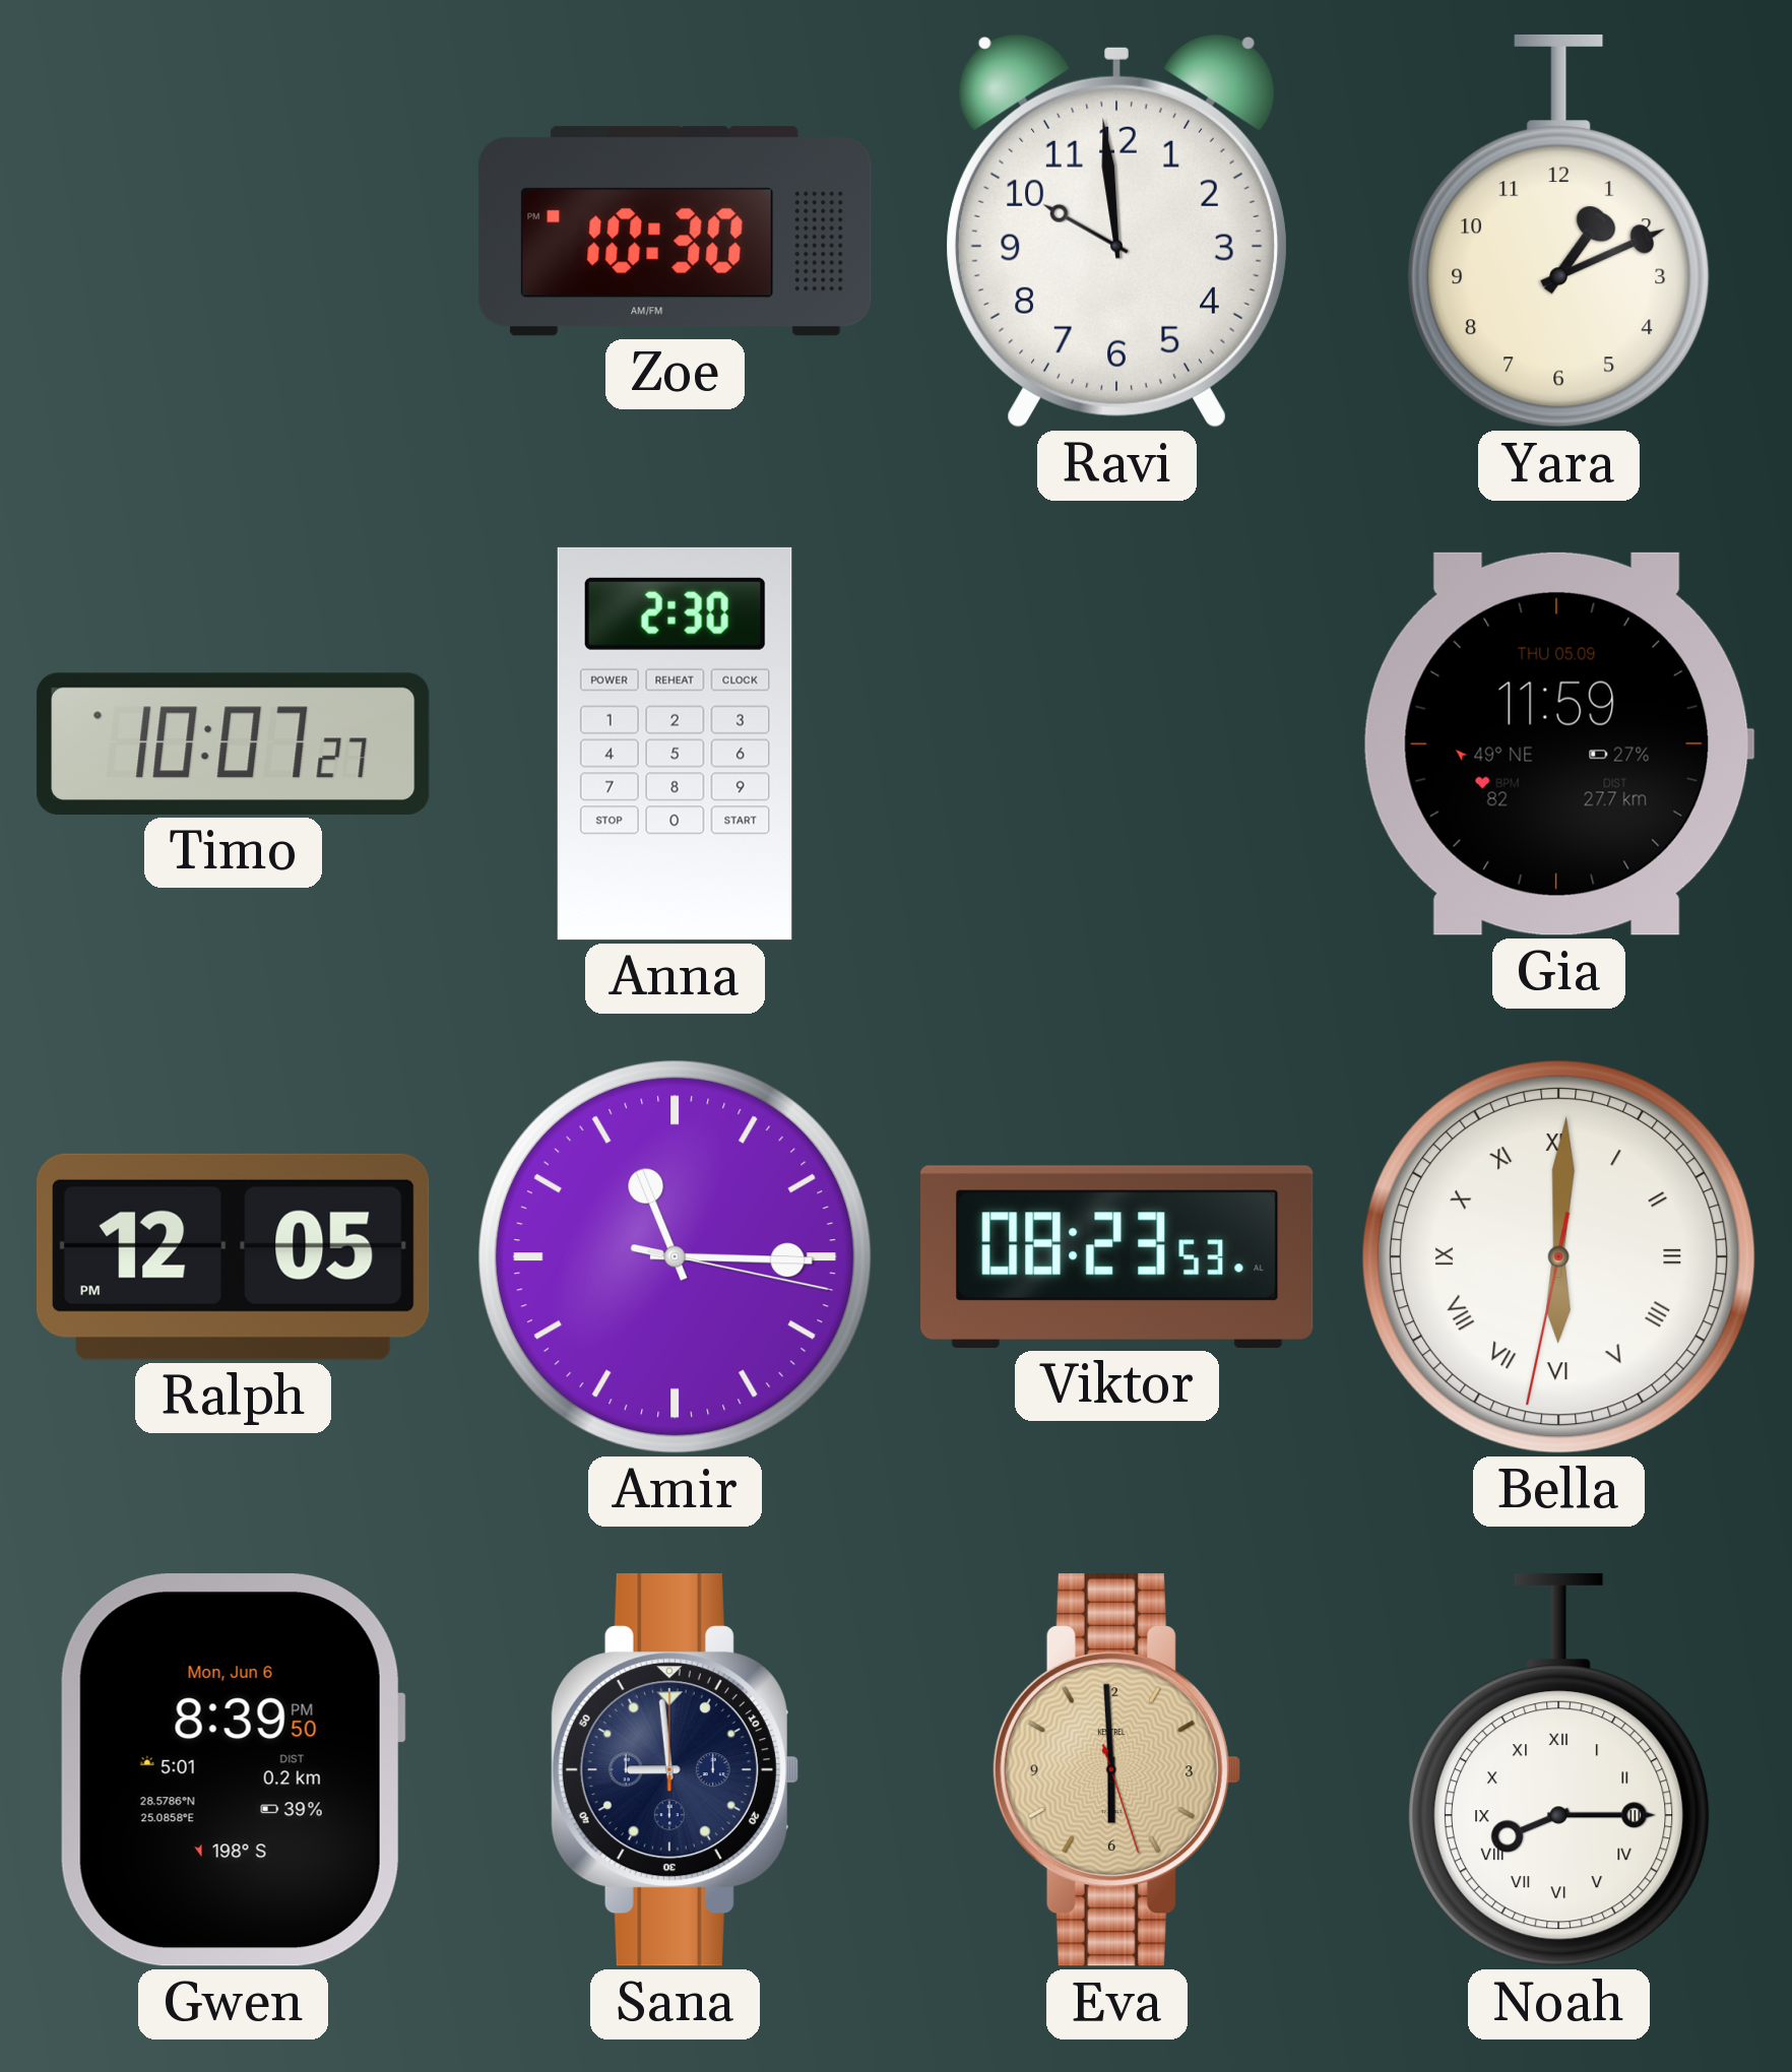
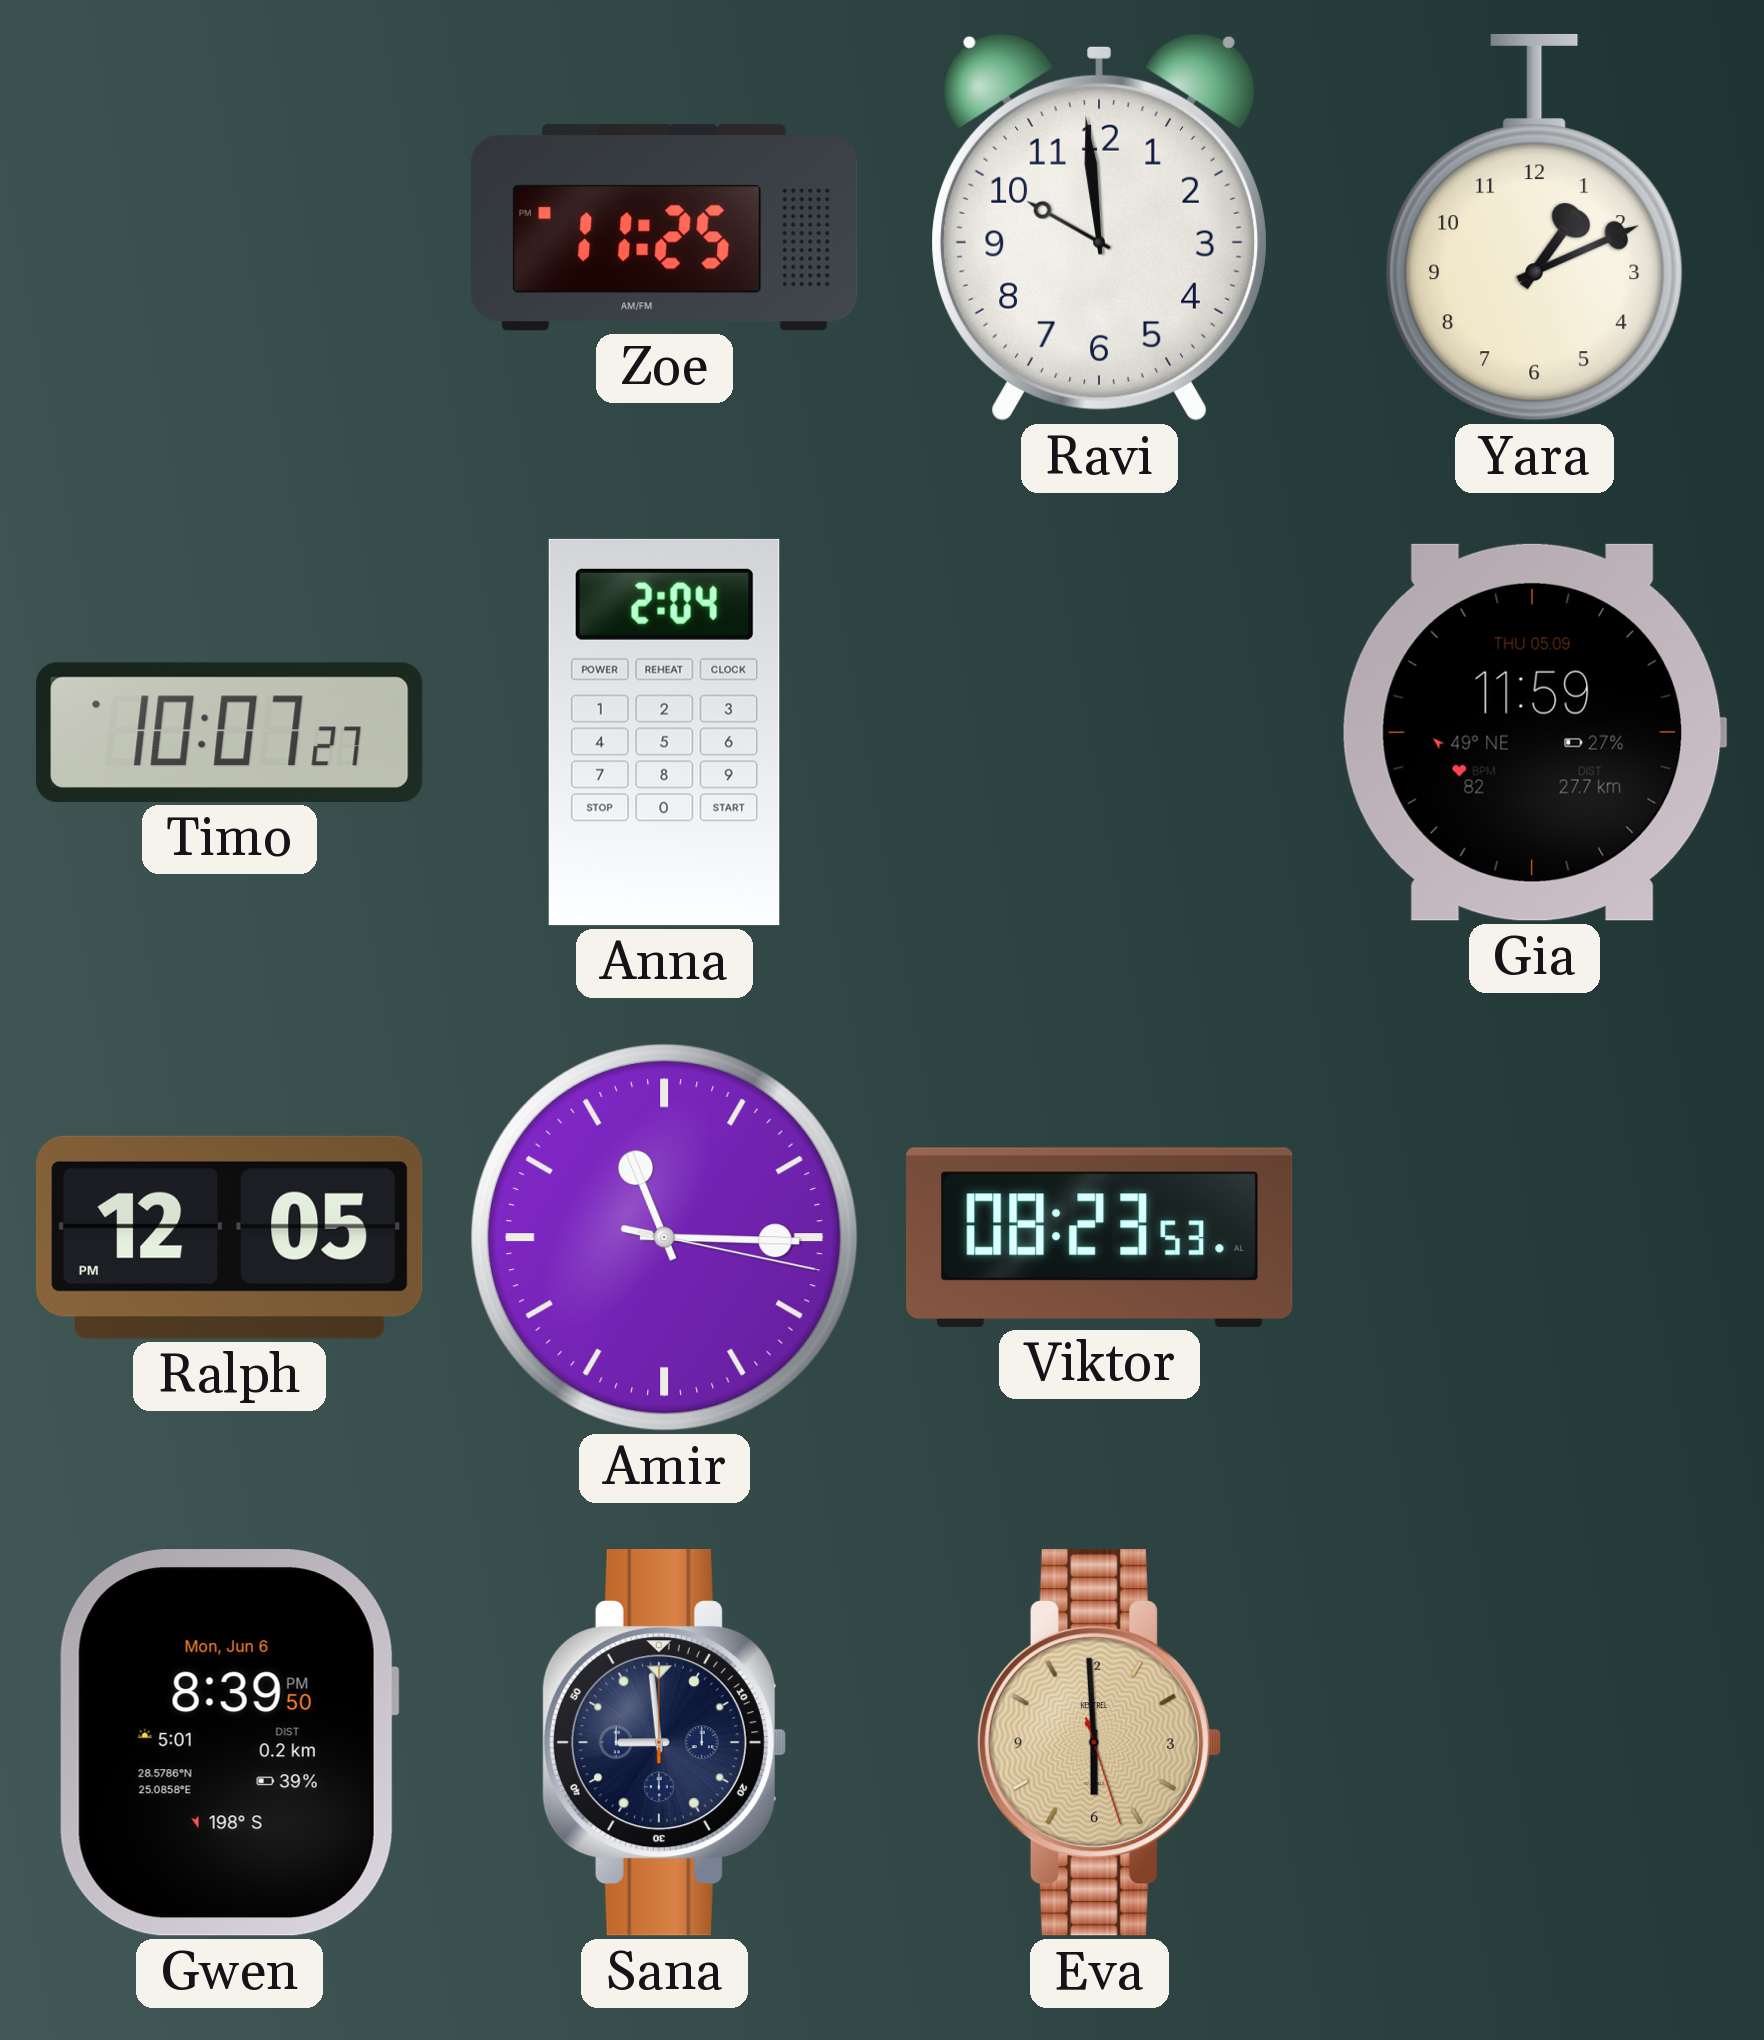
Zoe: 10:30 -> 11:25
Anna: 2:30 -> 2:04
Bella: 6:00 -> none
Noah: 8:15 -> none
